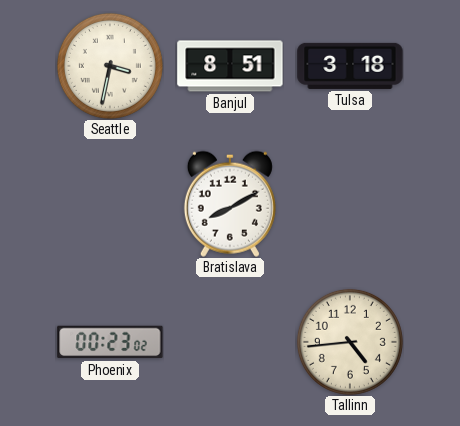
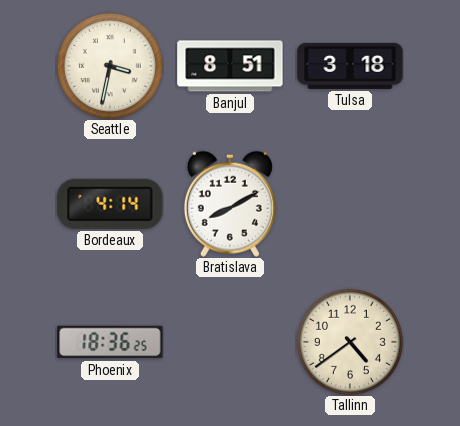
Bordeaux: none -> 4:14
Phoenix: 00:23 -> 18:36
Tallinn: 4:44 -> 4:39
